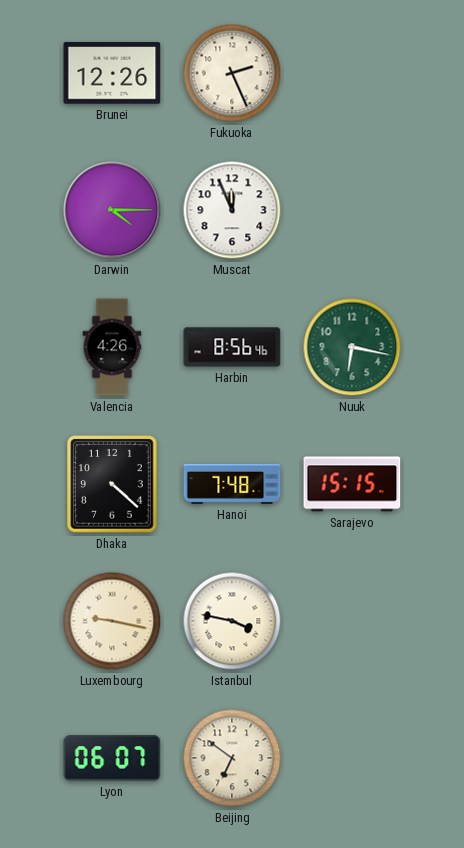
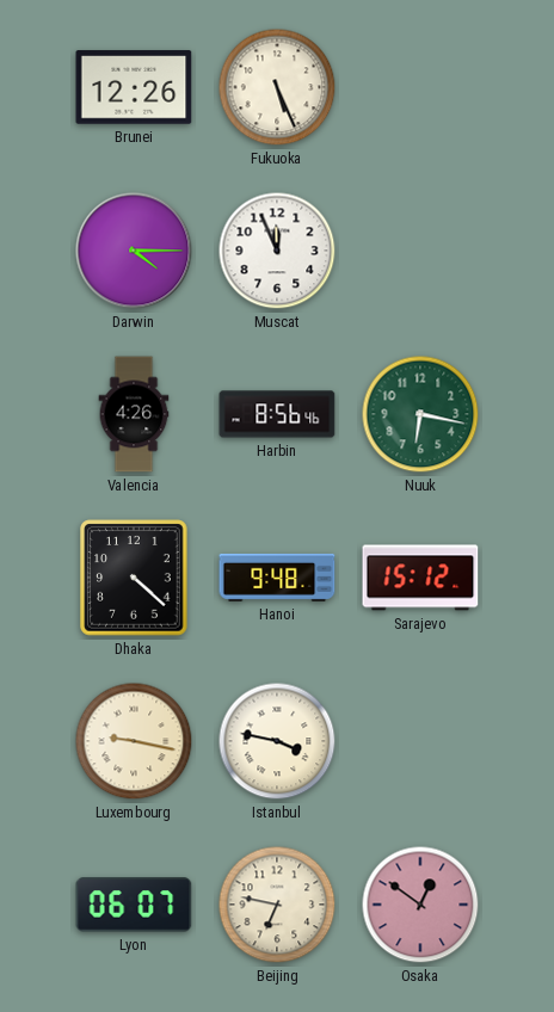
Fukuoka: 2:26 -> 5:26
Hanoi: 7:48 -> 9:48
Sarajevo: 15:15 -> 15:12
Beijing: 6:51 -> 6:47
Osaka: none -> 12:51
